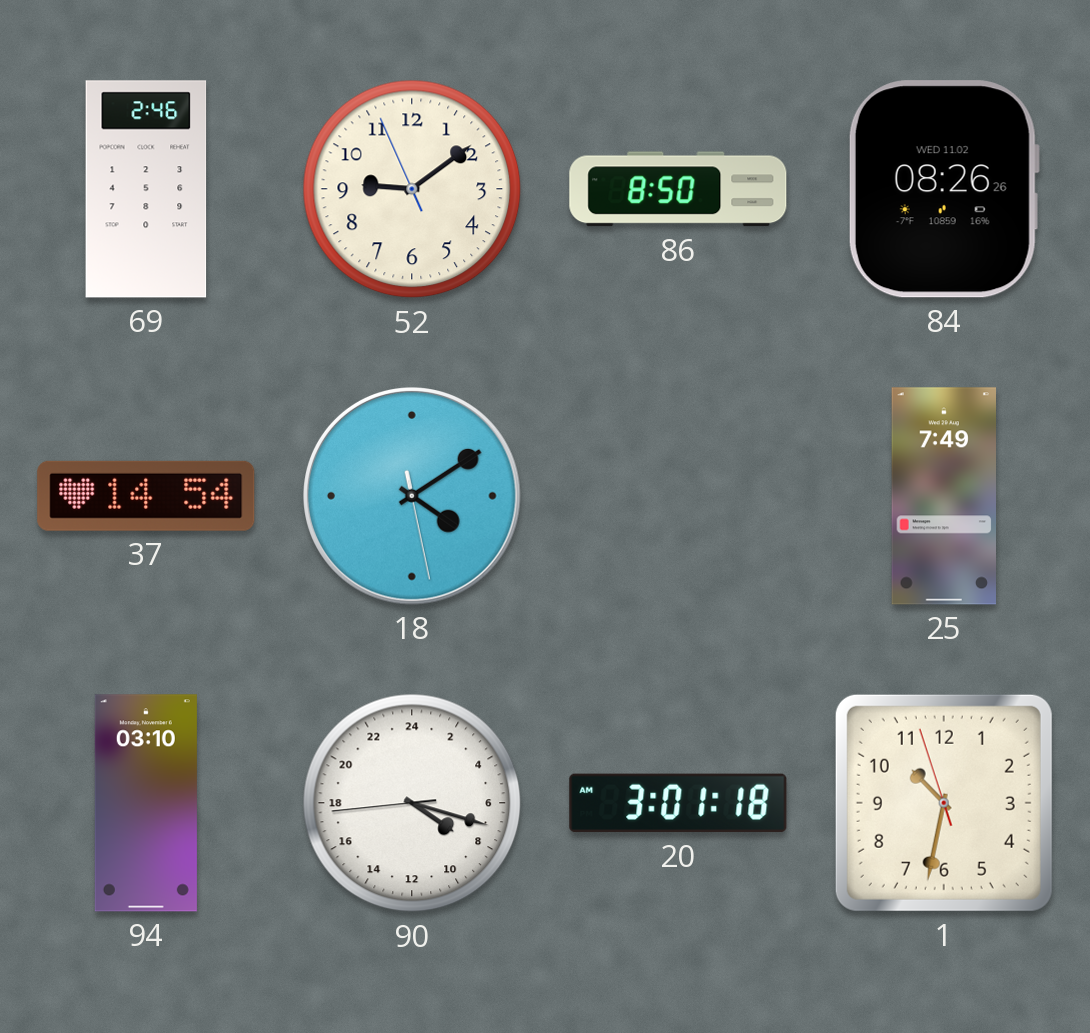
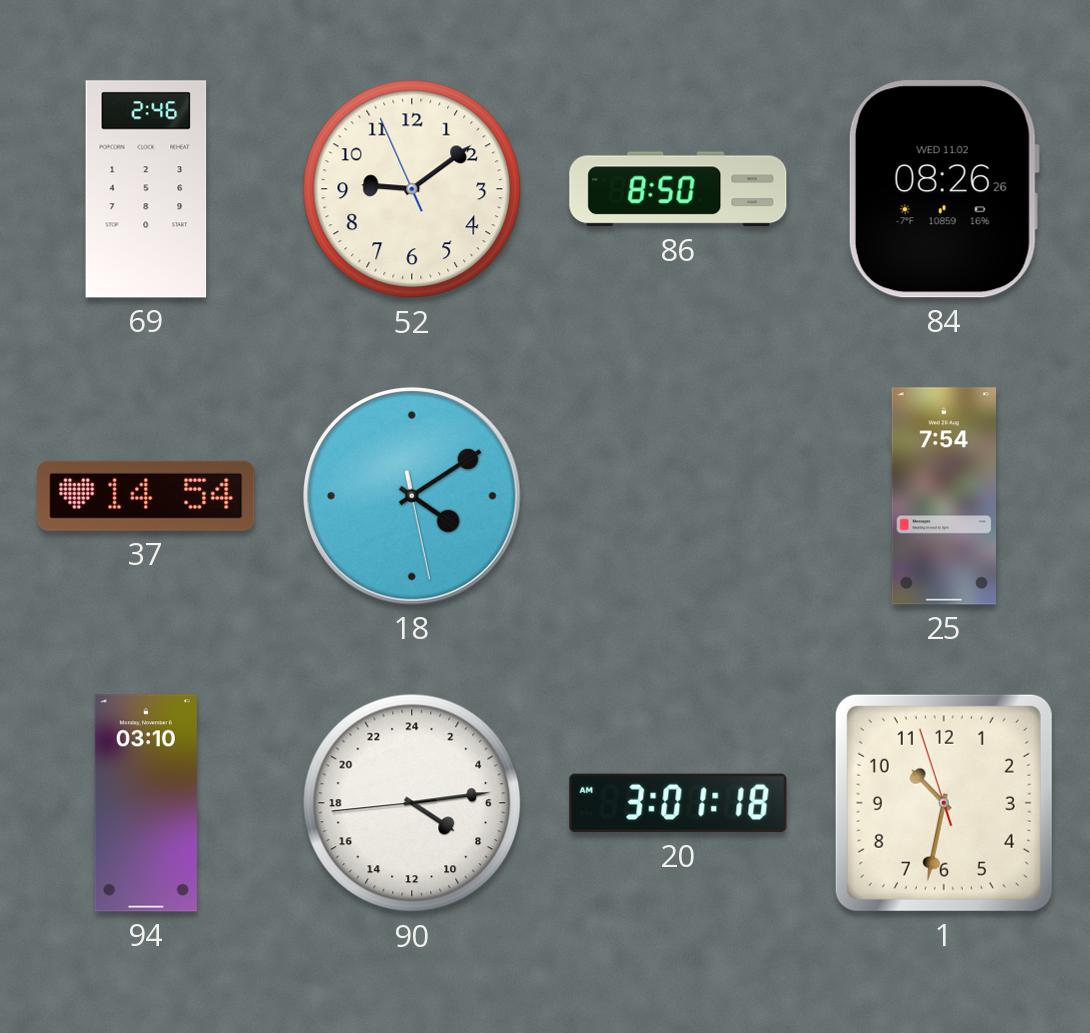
25: 7:49 -> 7:54
90: 8:17 -> 8:13
